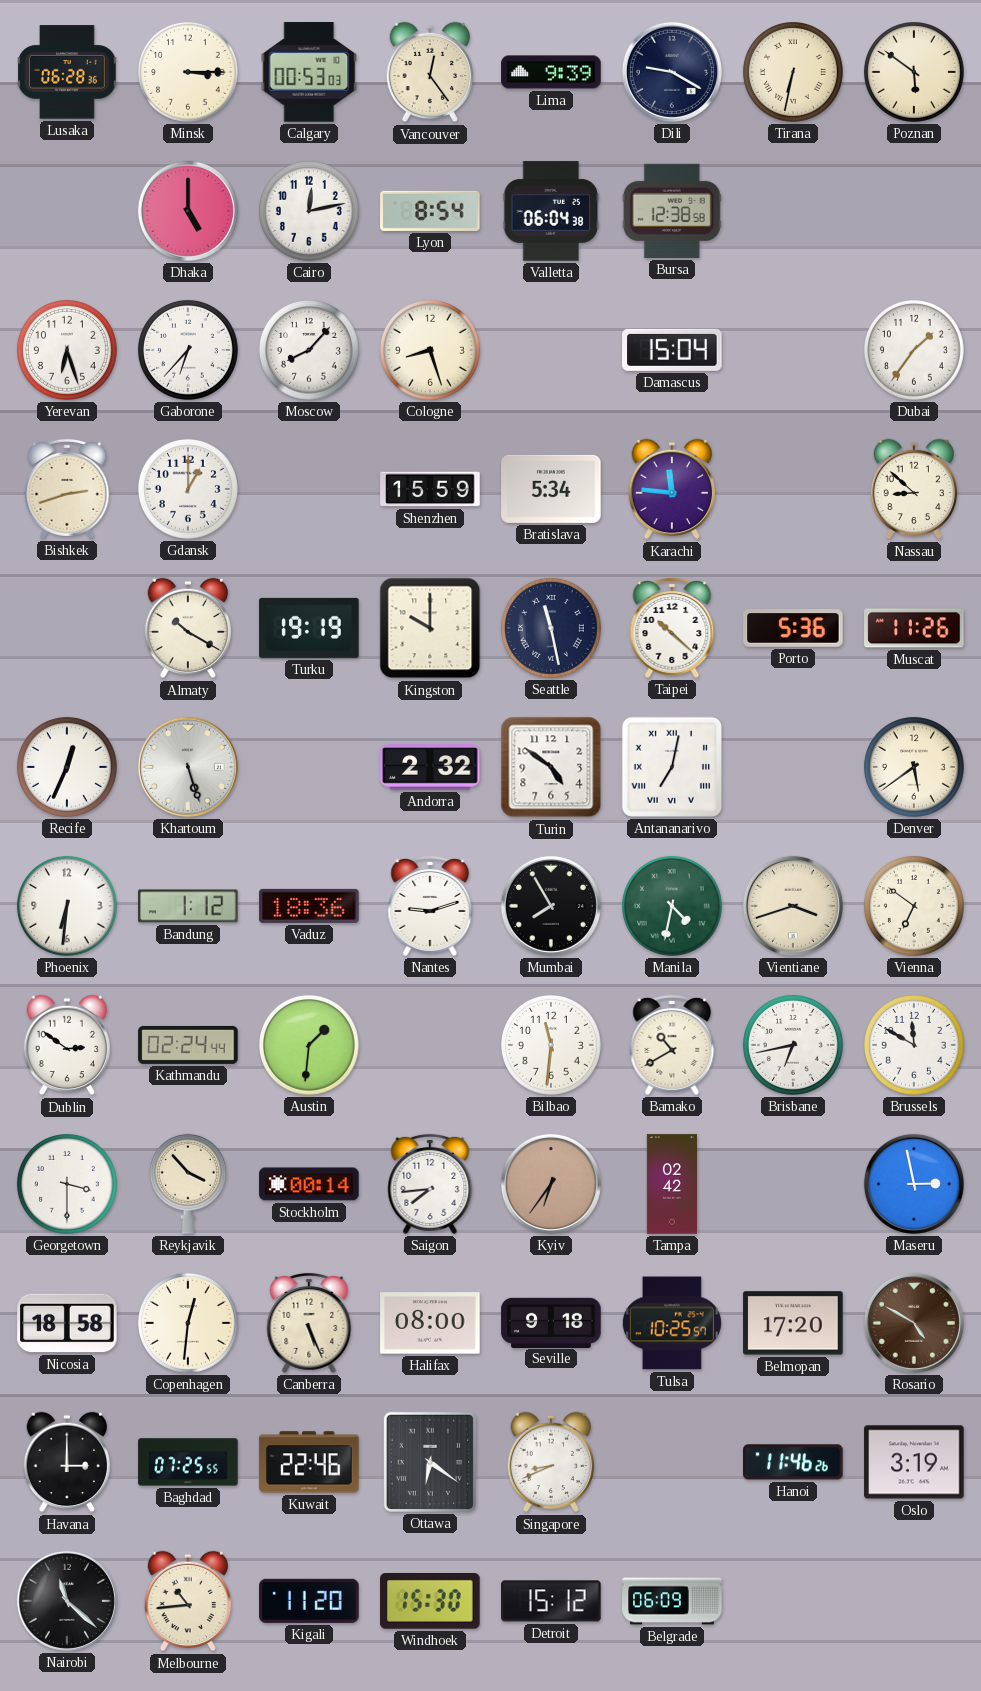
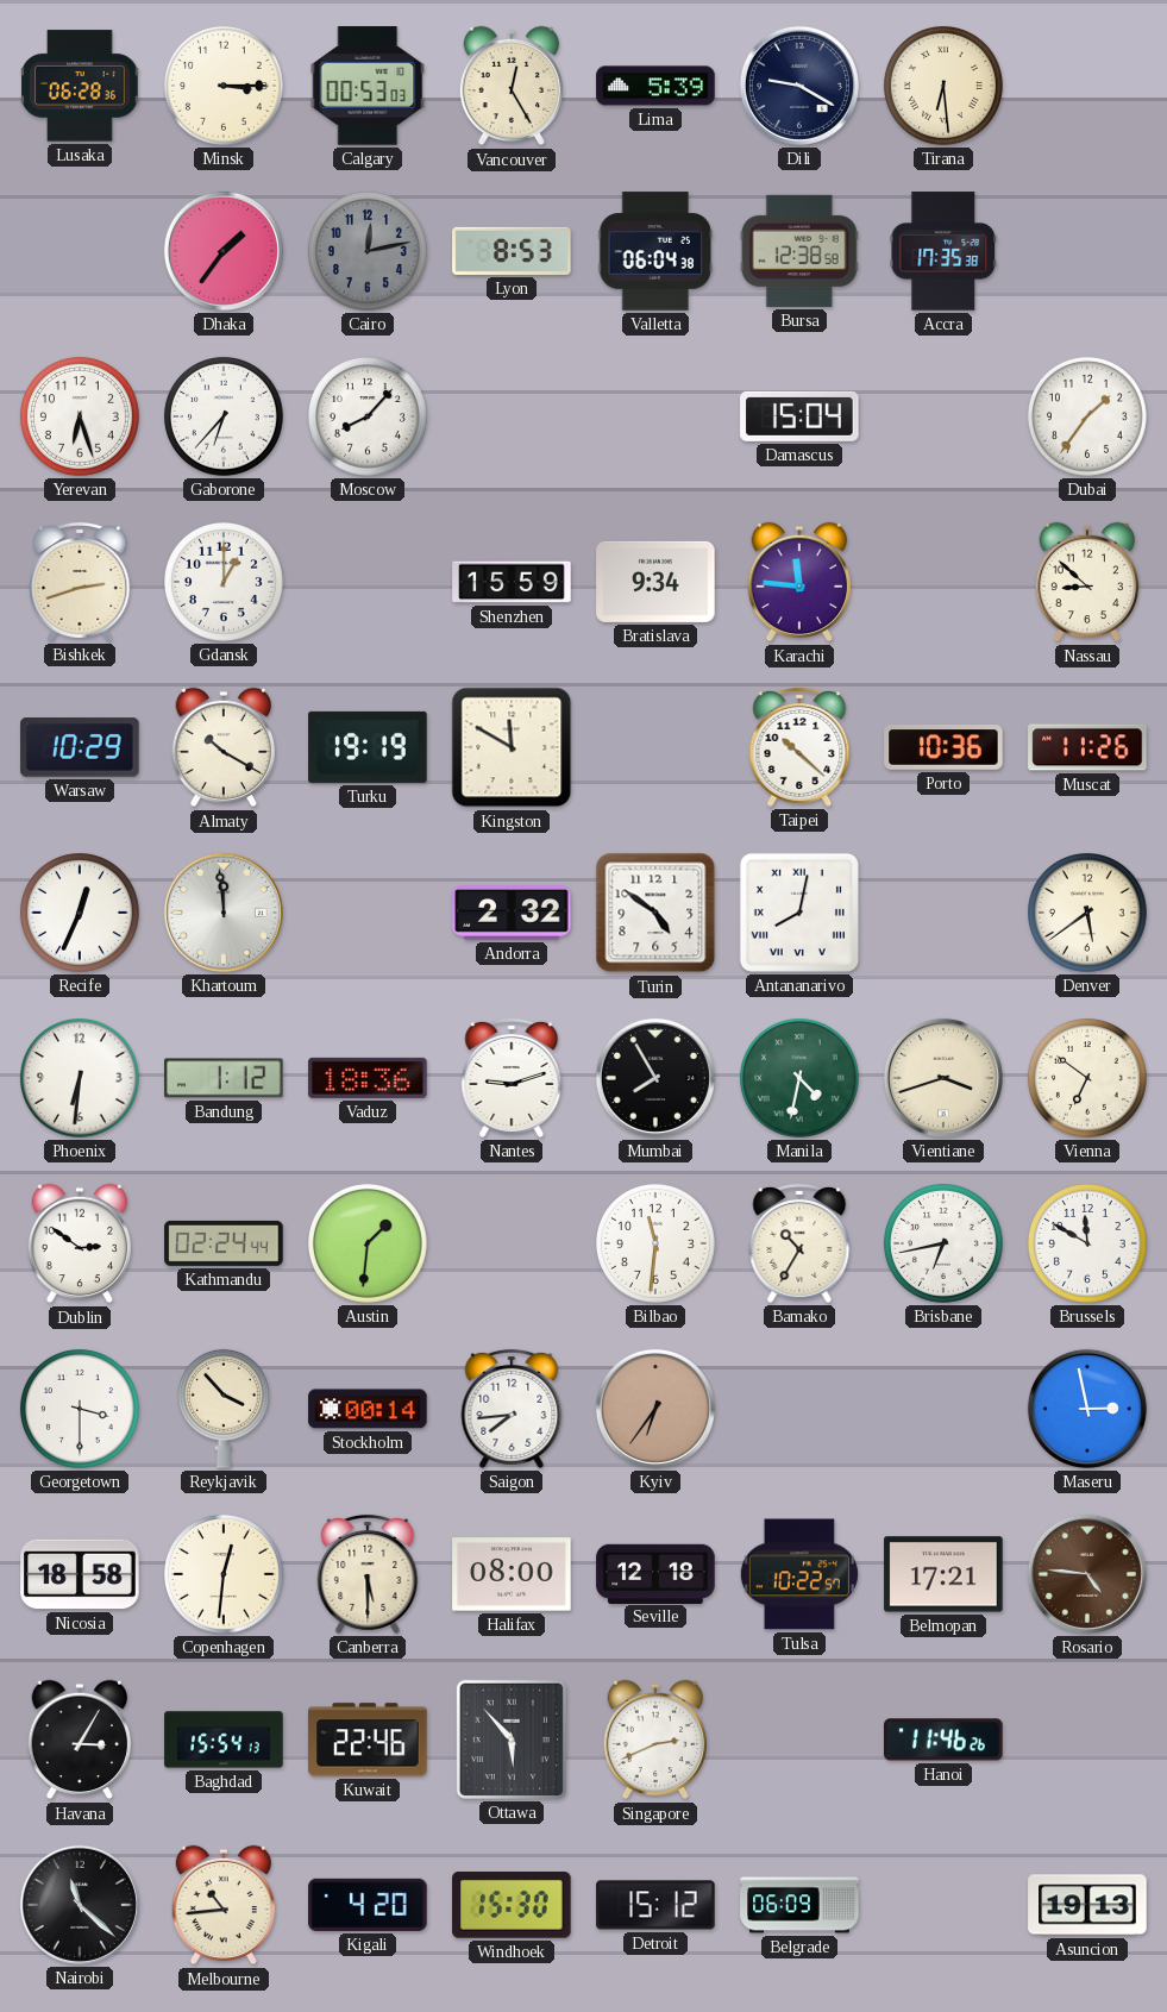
Vancouver: 12:24 -> 12:25
Lima: 9:39 -> 5:39
Tirana: 6:32 -> 6:29
Poznan: 5:51 -> none
Dhaka: 5:00 -> 1:36
Cairo dial: white -> grey
Lyon: 8:54 -> 8:53
Accra: none -> 17:35
Cologne: 8:27 -> none
Bratislava: 5:34 -> 9:34
Warsaw: none -> 10:29
Kingston: 10:00 -> 11:50
Seattle: 11:28 -> none
Porto: 5:36 -> 10:36
Khartoum: 5:27 -> 11:59
Antananarivo: 7:02 -> 8:02
Bamako: 10:40 -> 10:35
Tampa: 02:42 -> none
Canberra: 5:26 -> 5:30
Seville: 9:18 -> 12:18
Tulsa: 10:25 -> 10:22
Belmopan: 17:20 -> 17:21
Rosario: 4:50 -> 4:46
Havana: 3:00 -> 3:05
Baghdad: 07:25 -> 15:54
Ottawa: 6:21 -> 5:53
Singapore: 8:41 -> 2:41
Oslo: 3:19 -> none
Kigali: 11:20 -> 4:20
Asuncion: none -> 19:13
